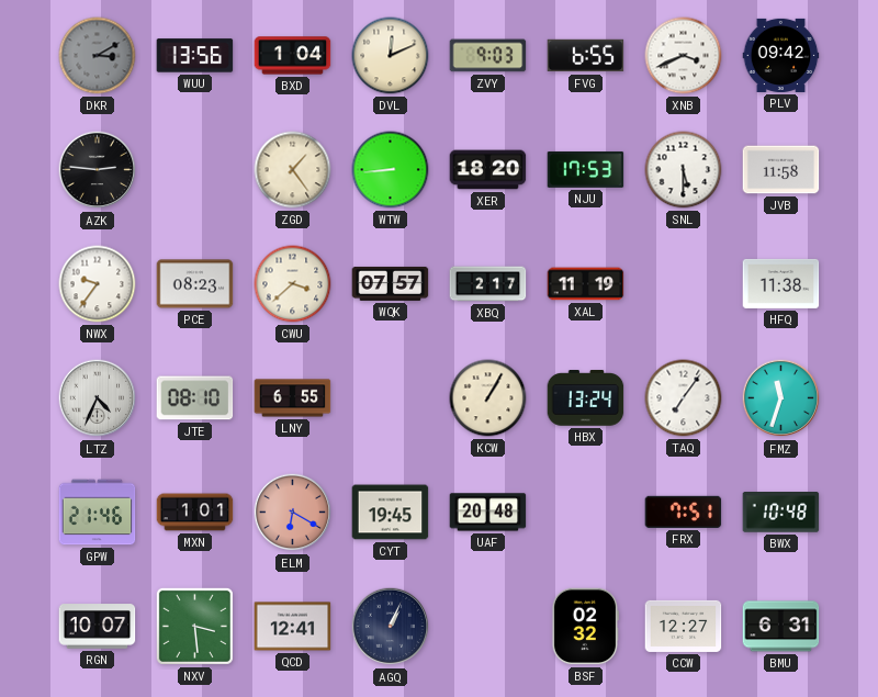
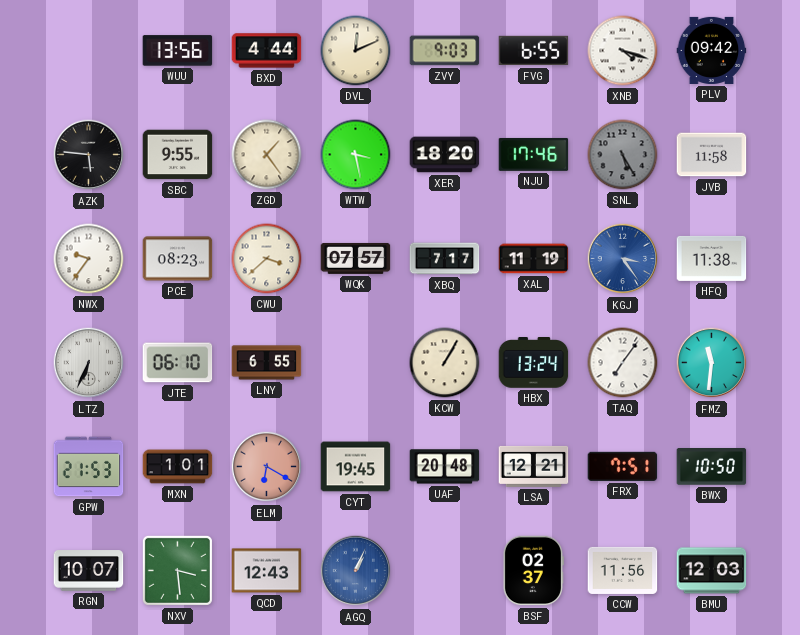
DKR: 3:10 -> none
BXD: 1:04 -> 4:44
XNB: 3:41 -> 4:18
AZK: 2:46 -> 5:46
SBC: none -> 9:55
WTW: 8:44 -> 3:28
NJU: 17:53 -> 17:46
SNL: 5:30 -> 5:25
SNL dial: white -> grey
XBQ: 2:17 -> 7:17
KGJ: none -> 3:24
LTZ: 4:34 -> 6:34
JTE: 08:10 -> 06:10
FMZ: 11:33 -> 11:31
GPW: 21:46 -> 21:53
LSA: none -> 12:21
BWX: 10:48 -> 10:50
QCD: 12:41 -> 12:43
AGQ dial: navy -> blue
BSF: 02:32 -> 02:37
CCW: 12:27 -> 11:56
BMU: 6:31 -> 12:03
